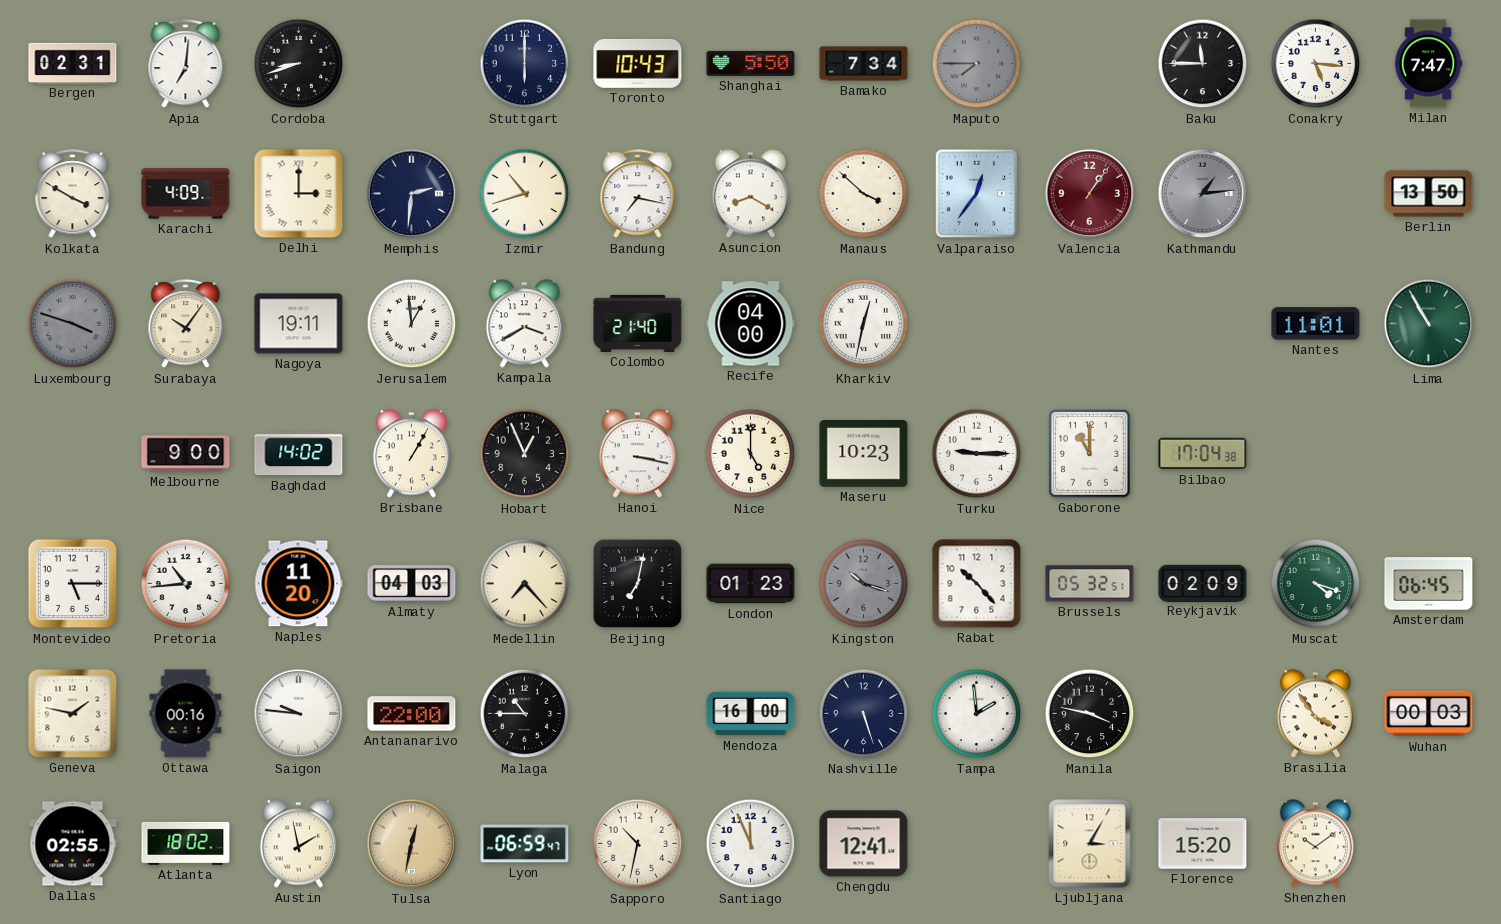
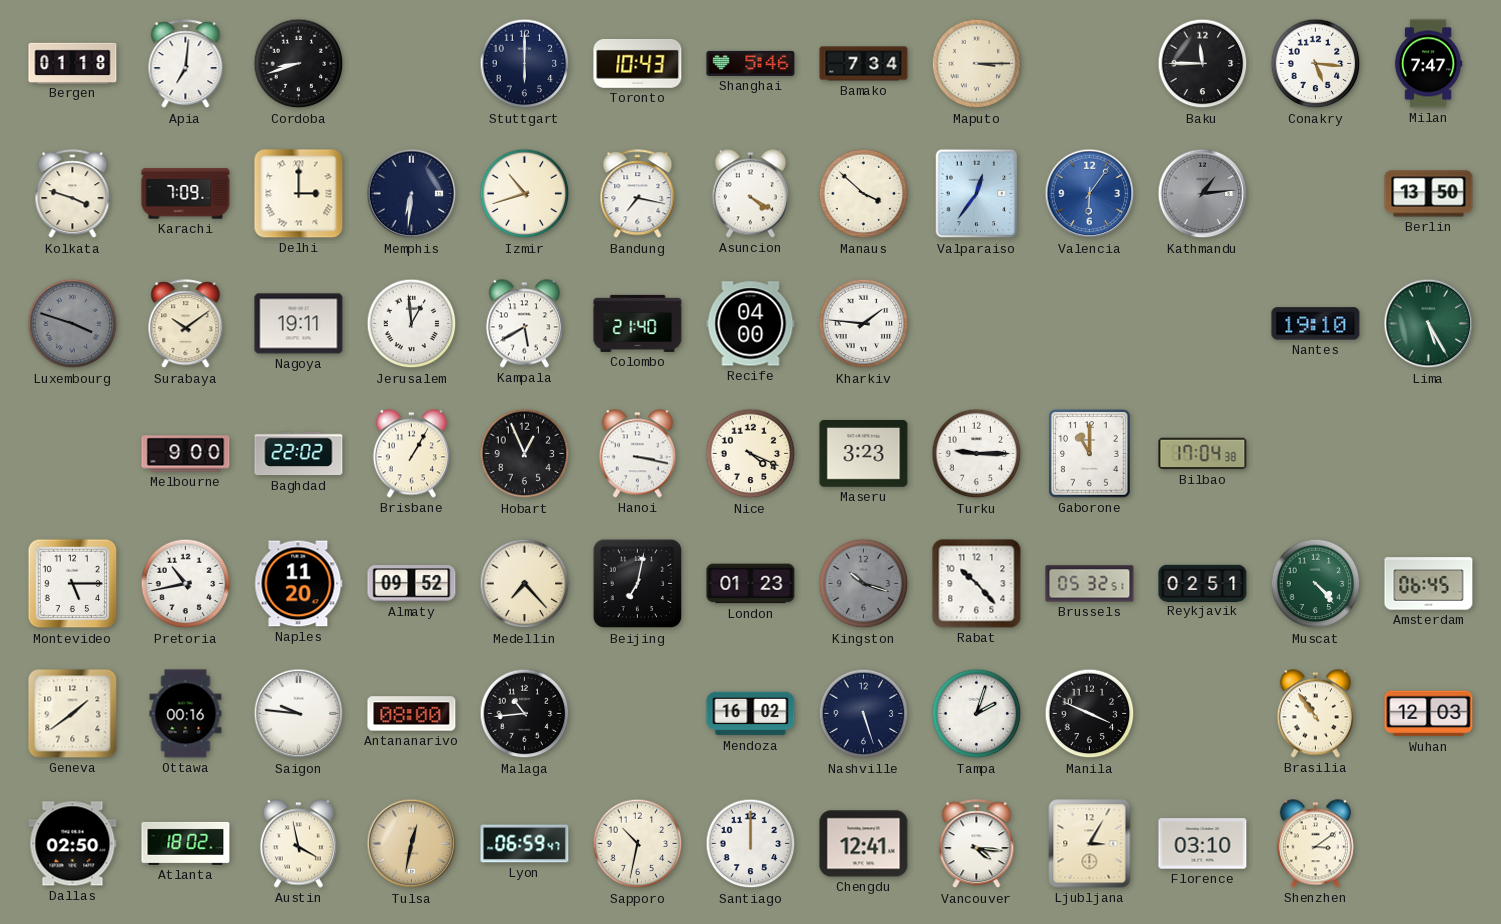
Bergen: 02:31 -> 01:18
Shanghai: 5:50 -> 5:46
Maputo: 7:45 -> 3:15
Maputo dial: grey -> cream
Kolkata: 3:50 -> 3:48
Karachi: 4:09 -> 7:09
Memphis: 2:31 -> 6:31
Asuncion: 8:20 -> 4:20
Valencia: 1:06 -> 6:06
Valencia dial: burgundy -> blue
Surabaya: 10:06 -> 10:09
Kampala: 3:40 -> 5:40
Kharkiv: 12:32 -> 1:46
Nantes: 11:01 -> 19:10
Lima: 10:55 -> 5:25
Baghdad: 14:02 -> 22:02
Nice: 5:00 -> 4:19
Maseru: 10:23 -> 3:23
Pretoria: 10:44 -> 10:43
Almaty: 04:03 -> 09:52
Reykjavik: 02:09 -> 02:51
Muscat: 4:18 -> 4:23
Geneva: 1:47 -> 1:39
Antananarivo: 22:00 -> 08:00
Malaga: 10:45 -> 10:44
Mendoza: 16:00 -> 16:02
Tampa: 1:59 -> 2:03
Manila: 3:47 -> 3:49
Brasilia: 3:54 -> 10:54
Wuhan: 00:03 -> 12:03
Dallas: 02:55 -> 02:50
Austin: 1:58 -> 3:58
Santiago: 11:56 -> 12:00
Vancouver: none -> 4:16
Florence: 15:20 -> 03:10
Shenzhen: 10:09 -> 3:09
